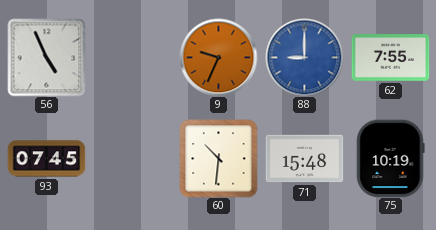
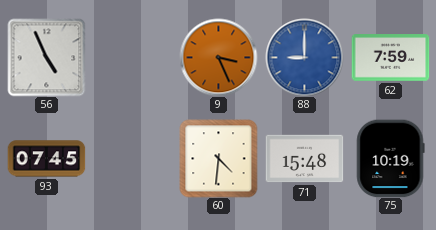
9: 9:34 -> 3:26
62: 7:55 -> 7:59
60: 10:31 -> 4:31
